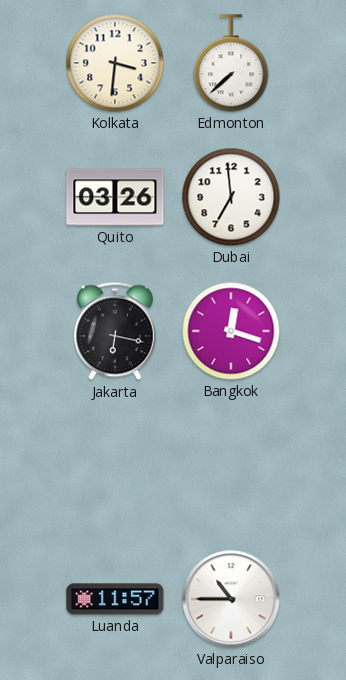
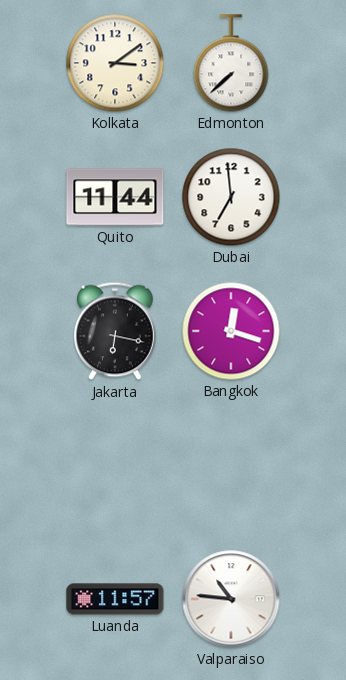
Kolkata: 3:31 -> 3:09
Quito: 03:26 -> 11:44
Valparaiso: 10:45 -> 10:46
